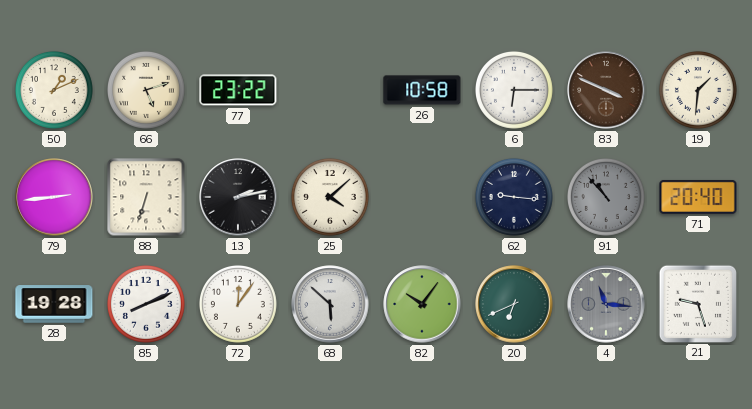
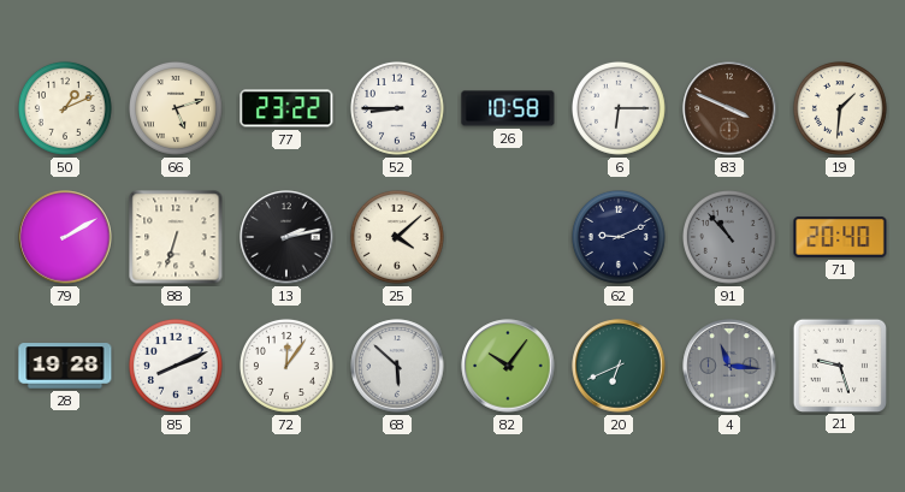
52: none -> 8:45
79: 2:44 -> 2:10
62: 9:16 -> 9:11
